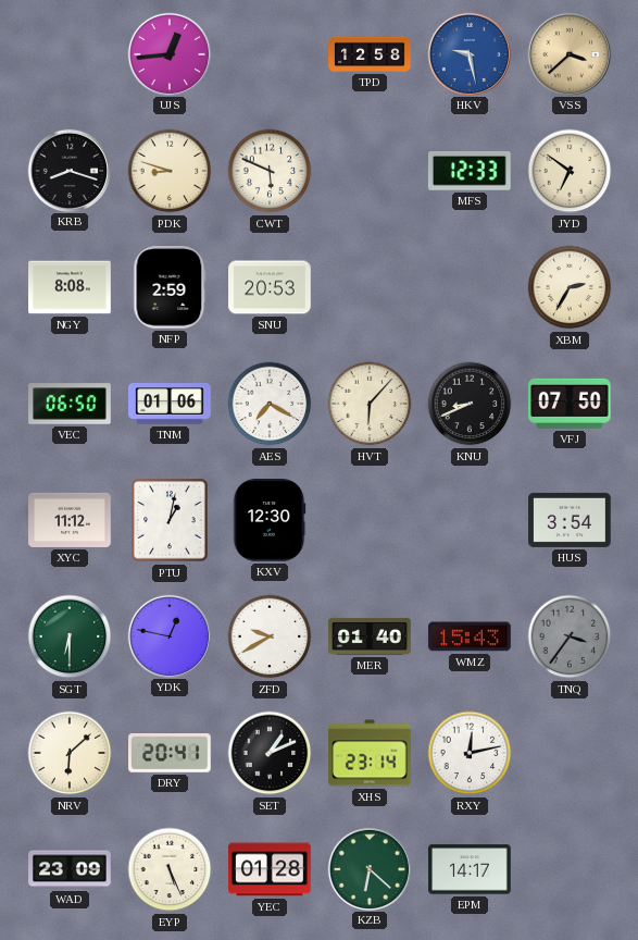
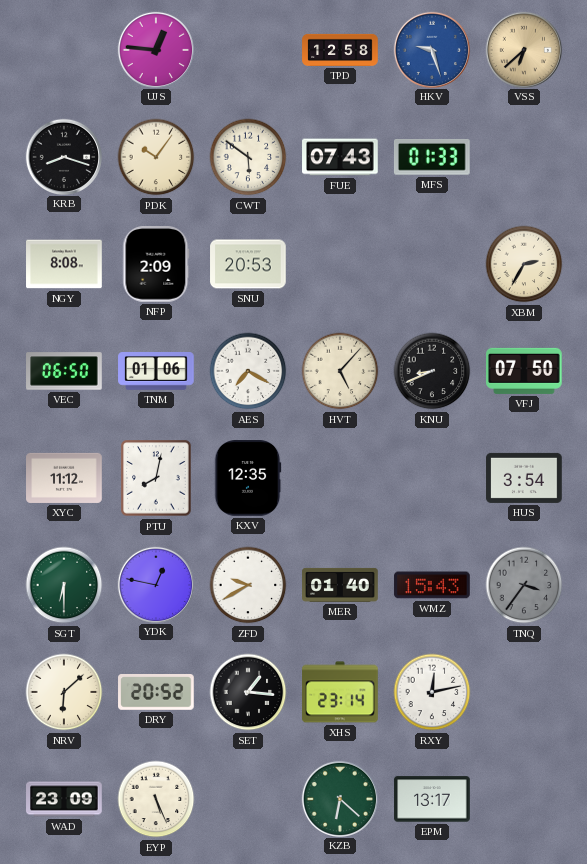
UJS: 12:44 -> 12:46
HKV: 9:28 -> 9:27
VSS: 3:38 -> 6:38
PDK: 8:48 -> 10:06
CWT: 5:49 -> 5:51
FUE: none -> 07:43
MFS: 12:33 -> 01:33
JYD: 6:51 -> none
NFP: 2:59 -> 2:09
HVT: 6:07 -> 5:07
PTU: 1:02 -> 8:02
KXV: 12:30 -> 12:35
DRY: 20:41 -> 20:52
SET: 1:11 -> 1:16
YEC: 01:28 -> none
EPM: 14:17 -> 13:17
